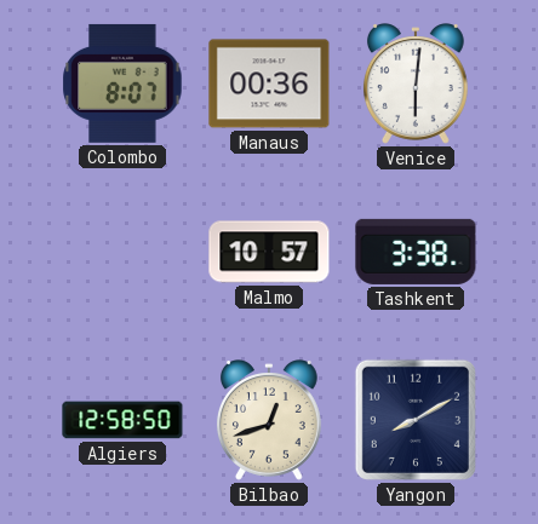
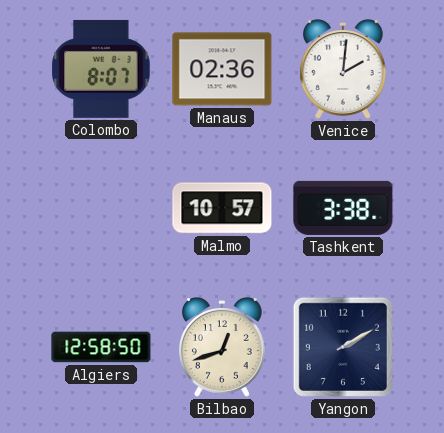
Manaus: 00:36 -> 02:36
Venice: 6:01 -> 2:01
Yangon: 8:10 -> 2:10
